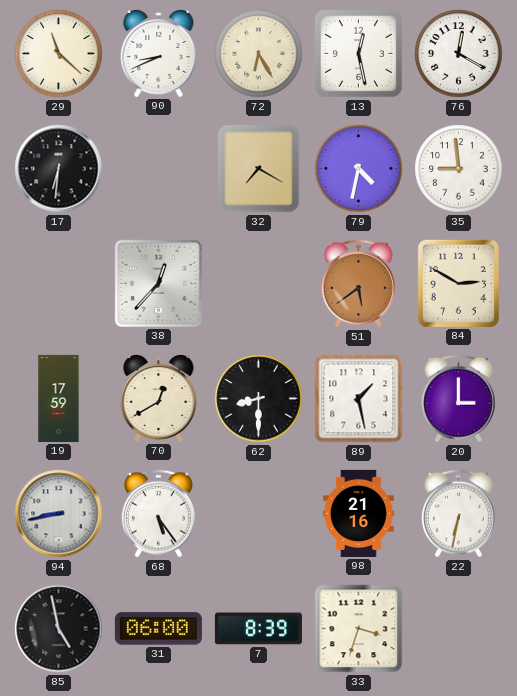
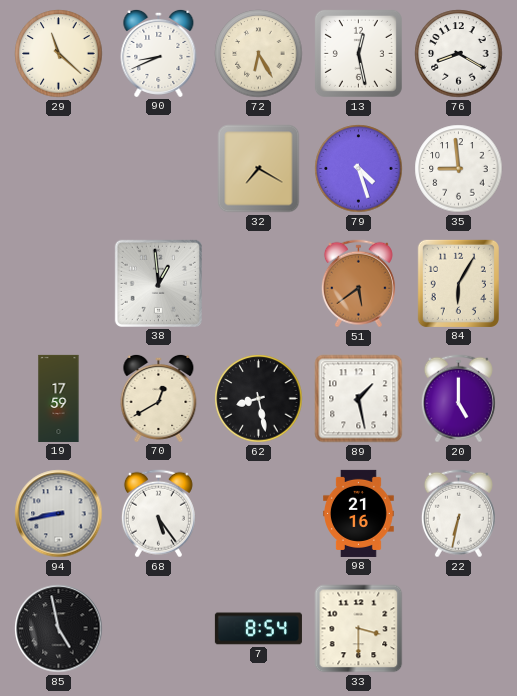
76: 12:20 -> 8:20
17: 6:31 -> none
79: 4:32 -> 4:27
38: 12:37 -> 12:59
84: 2:50 -> 6:05
62: 8:30 -> 8:28
20: 3:00 -> 5:00
31: 06:00 -> none
7: 8:39 -> 8:54
33: 3:33 -> 3:30
